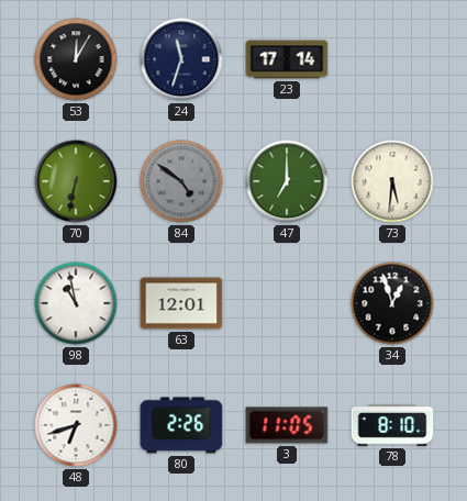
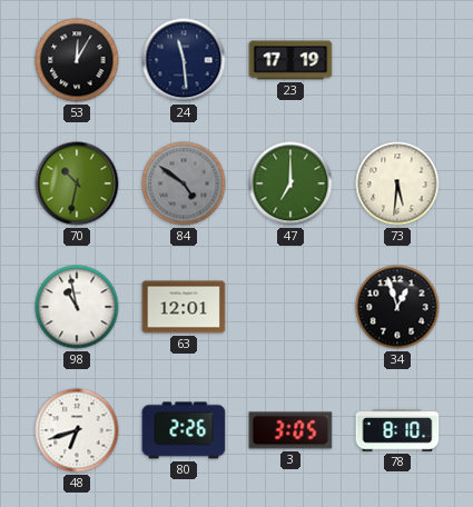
24: 11:33 -> 11:29
23: 17:14 -> 17:19
70: 6:32 -> 10:32
3: 11:05 -> 3:05
